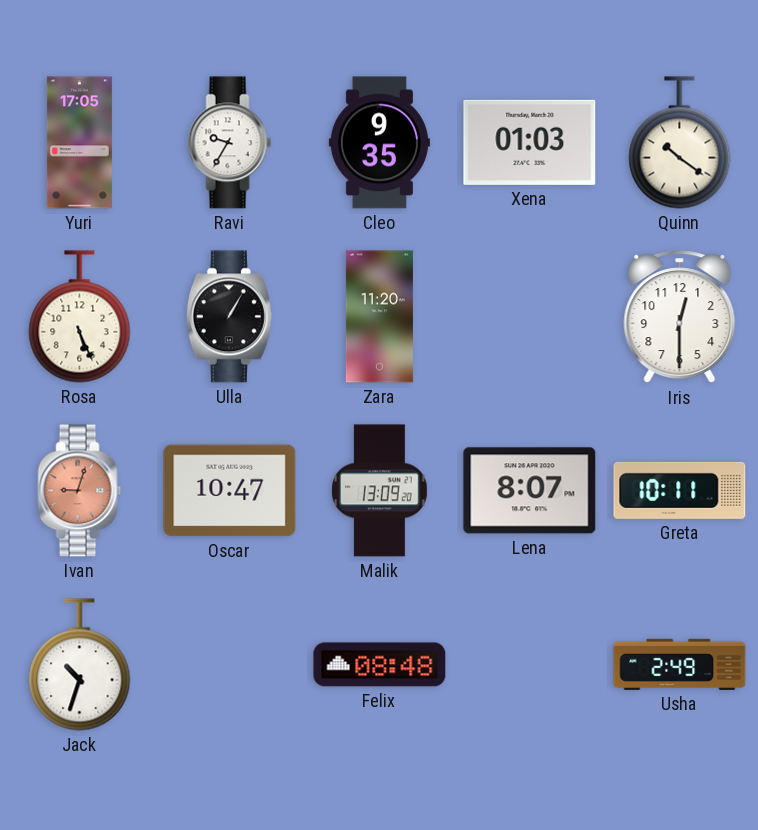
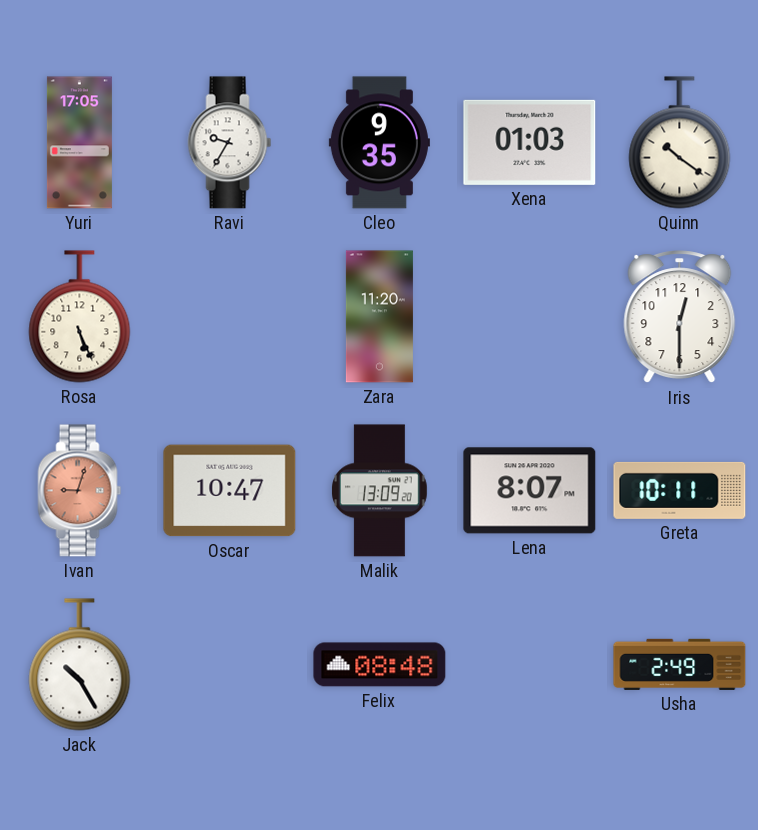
Ulla: 1:05 -> none
Jack: 10:33 -> 10:25
